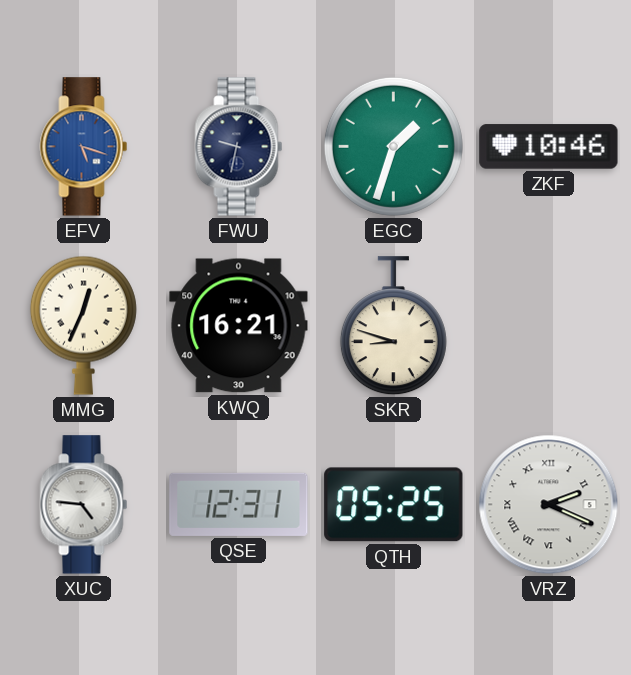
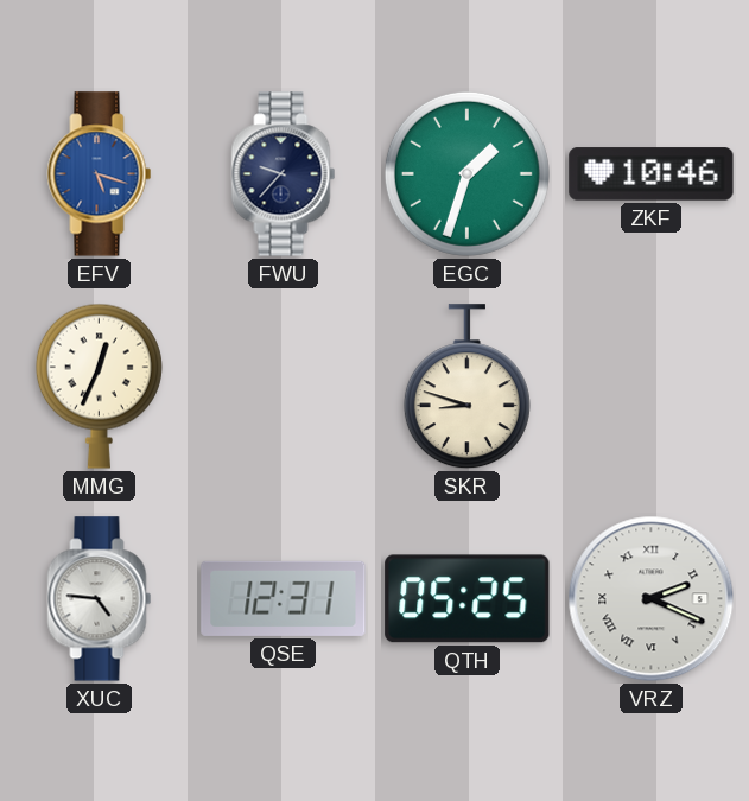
FWU: 9:32 -> 9:37
KWQ: 16:21 -> none
